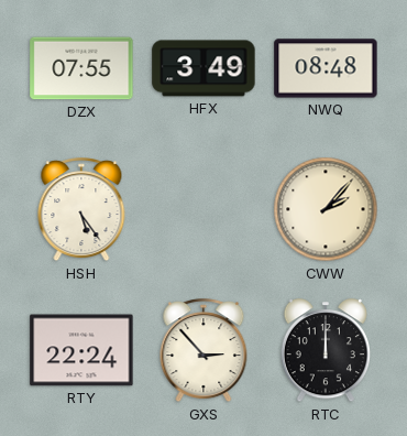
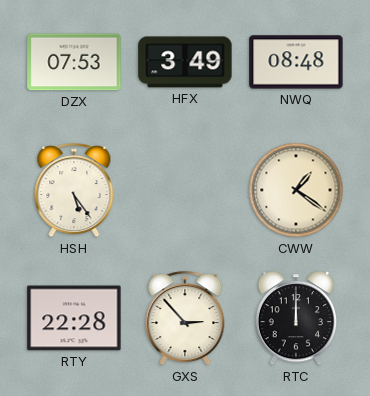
DZX: 07:55 -> 07:53
CWW: 2:07 -> 1:21
RTY: 22:24 -> 22:28
